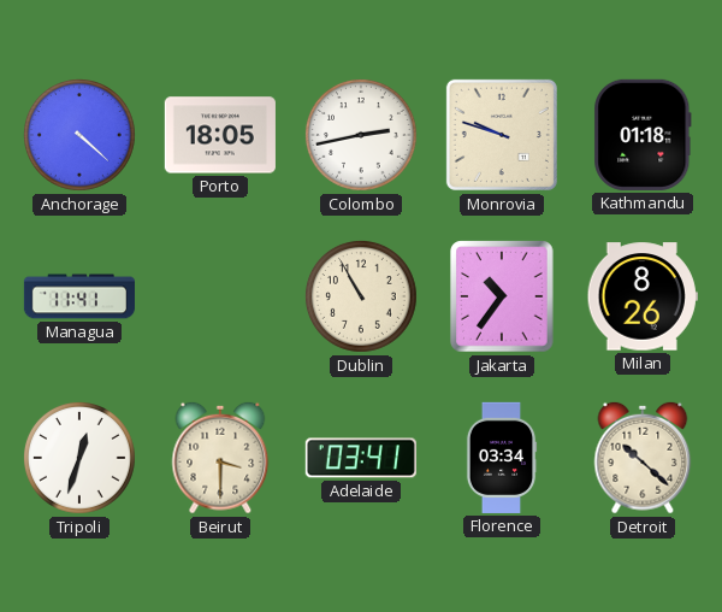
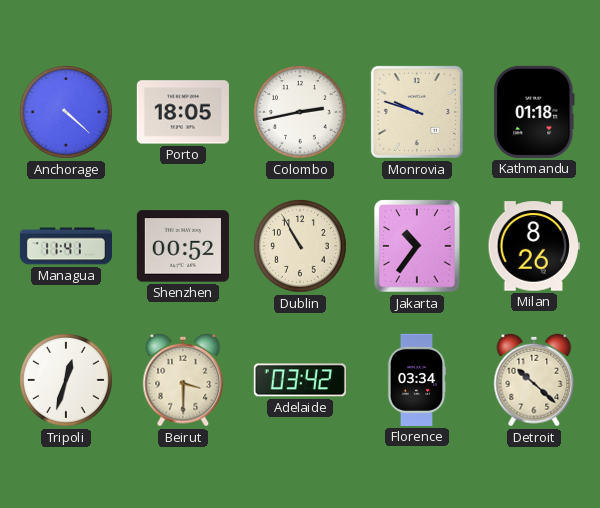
Shenzhen: none -> 00:52
Adelaide: 03:41 -> 03:42
